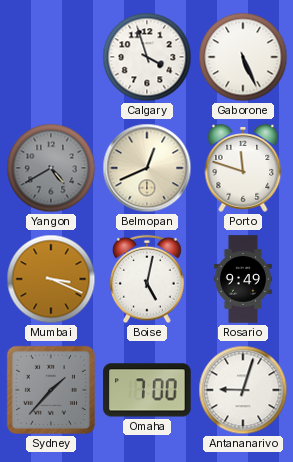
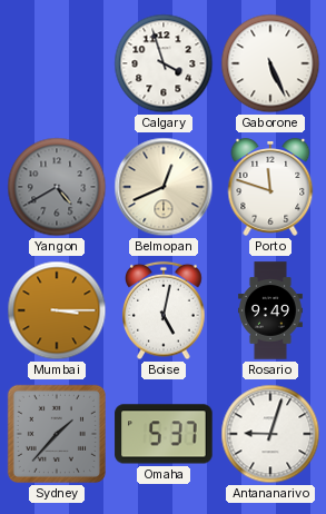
Mumbai: 3:19 -> 3:15
Omaha: 7:00 -> 5:37
